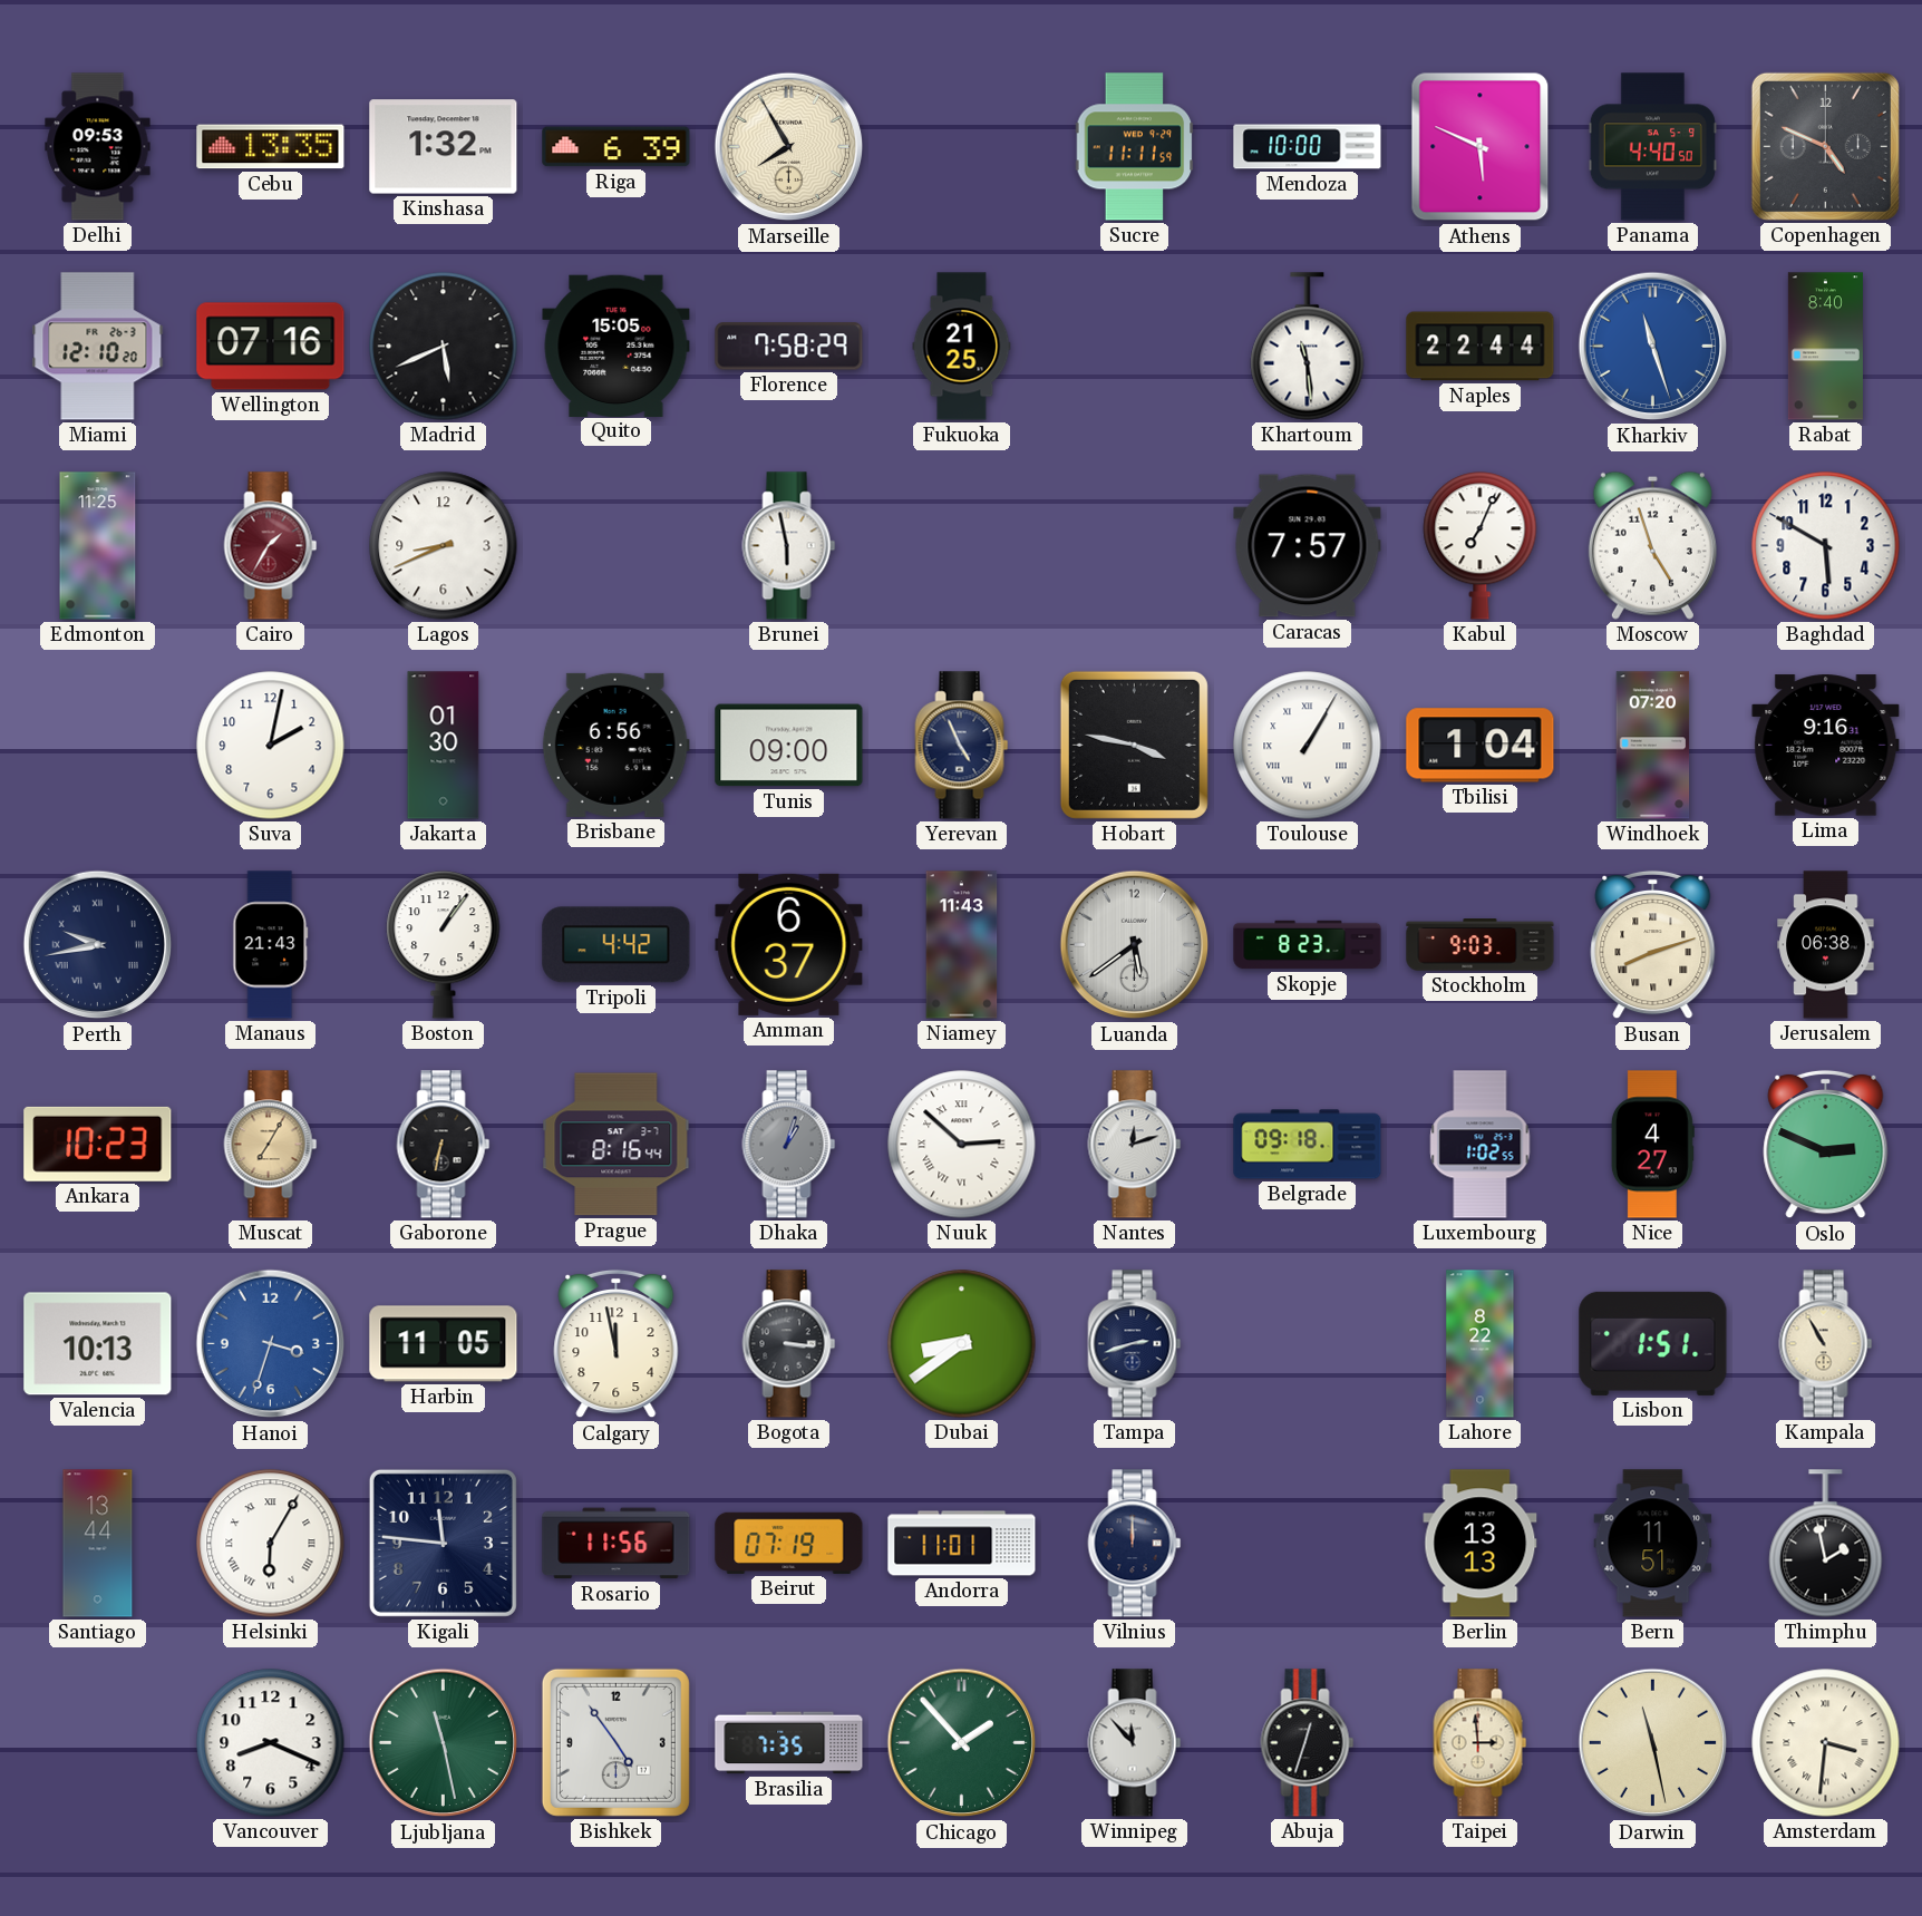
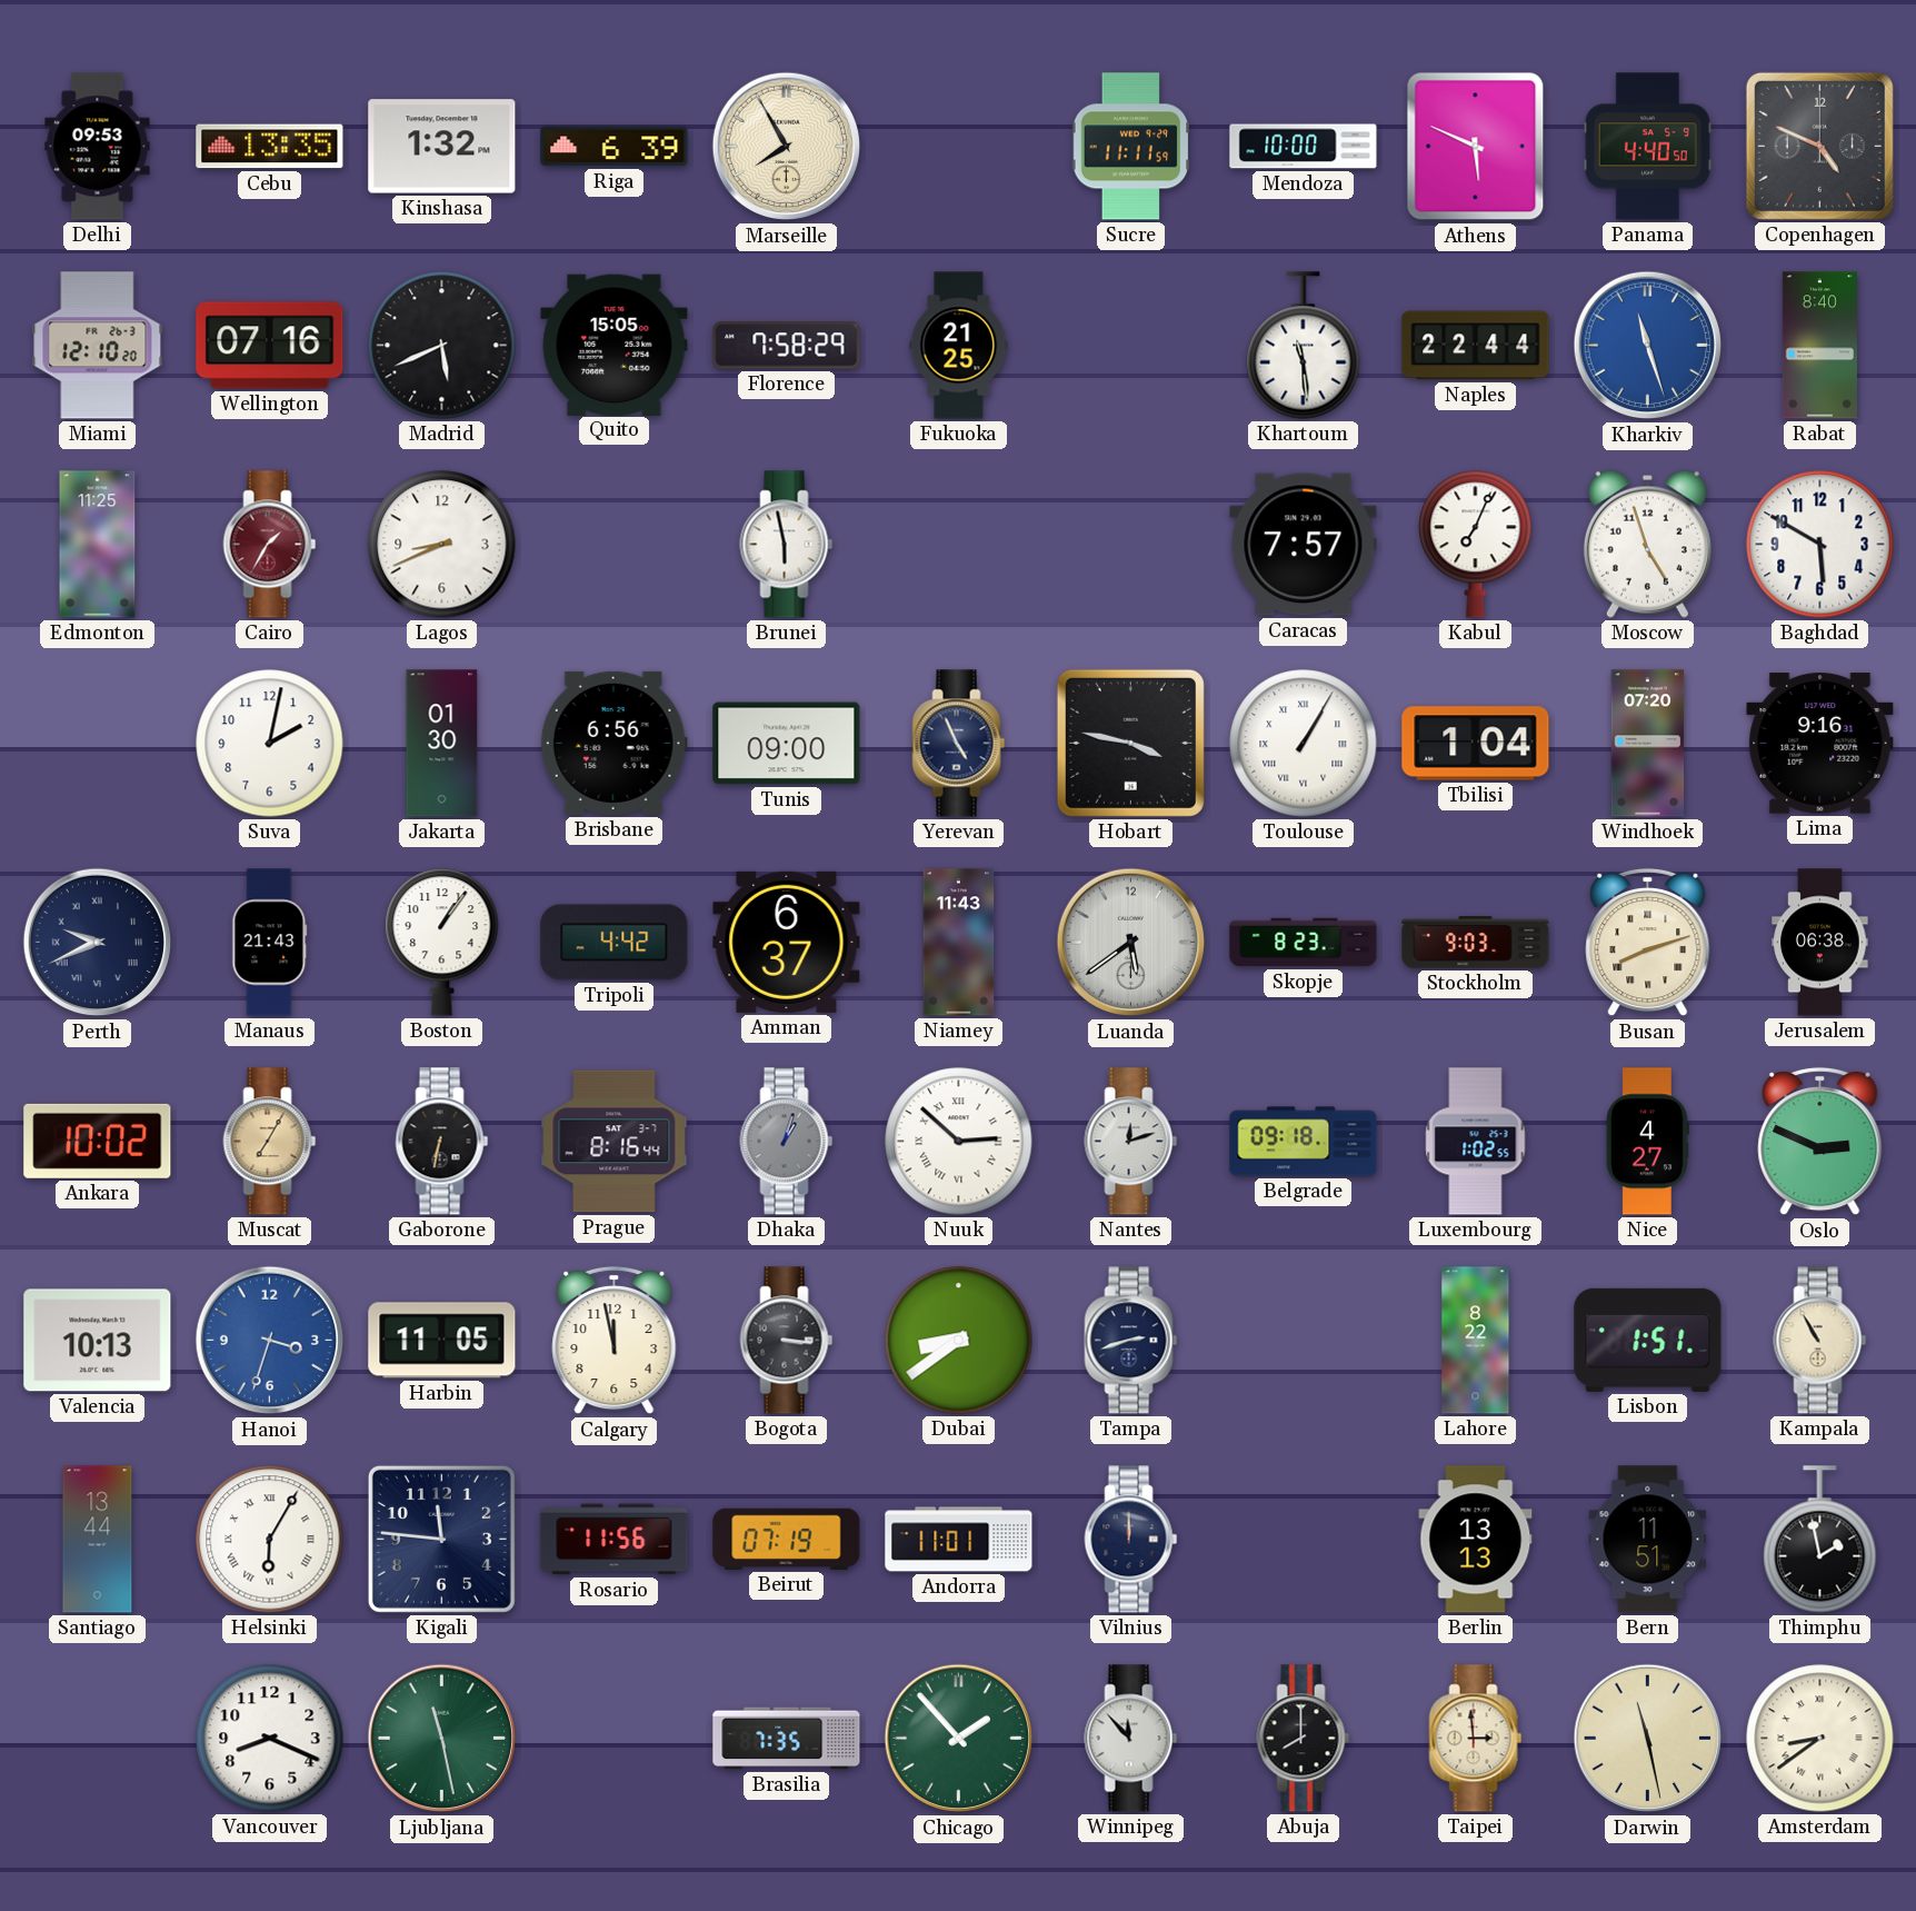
Perth: 9:43 -> 9:41
Ankara: 10:23 -> 10:02
Bishkek: 4:54 -> none
Abuja: 12:33 -> 8:00
Amsterdam: 3:31 -> 8:39
